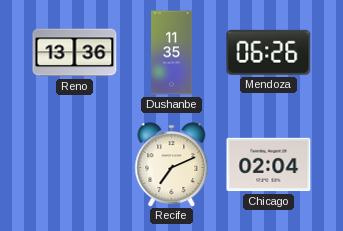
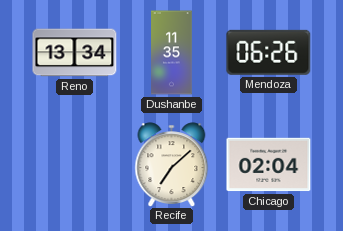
Reno: 13:36 -> 13:34
Recife: 7:11 -> 7:08
